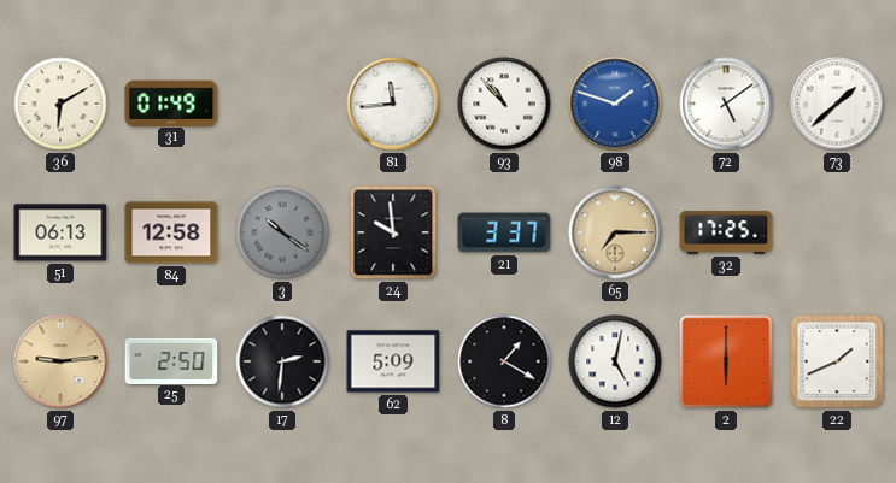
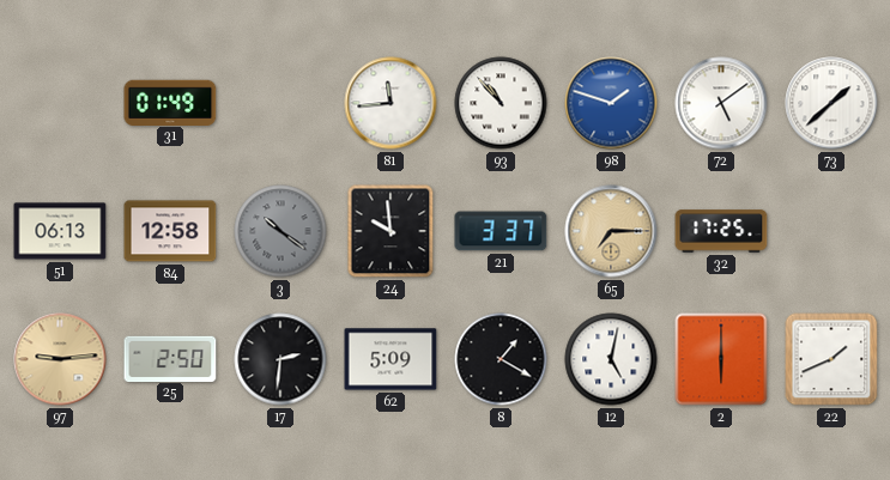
36: 6:10 -> none
